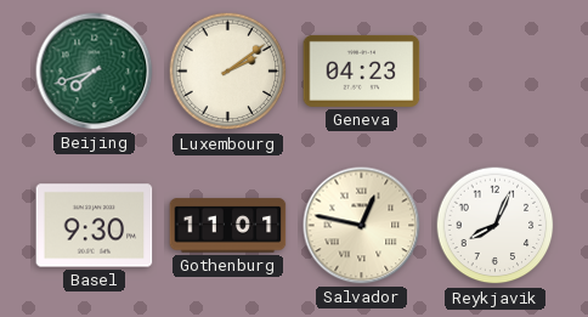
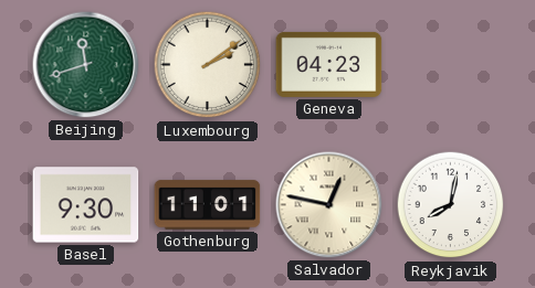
Beijing: 7:42 -> 11:42
Reykjavik: 8:04 -> 8:02
